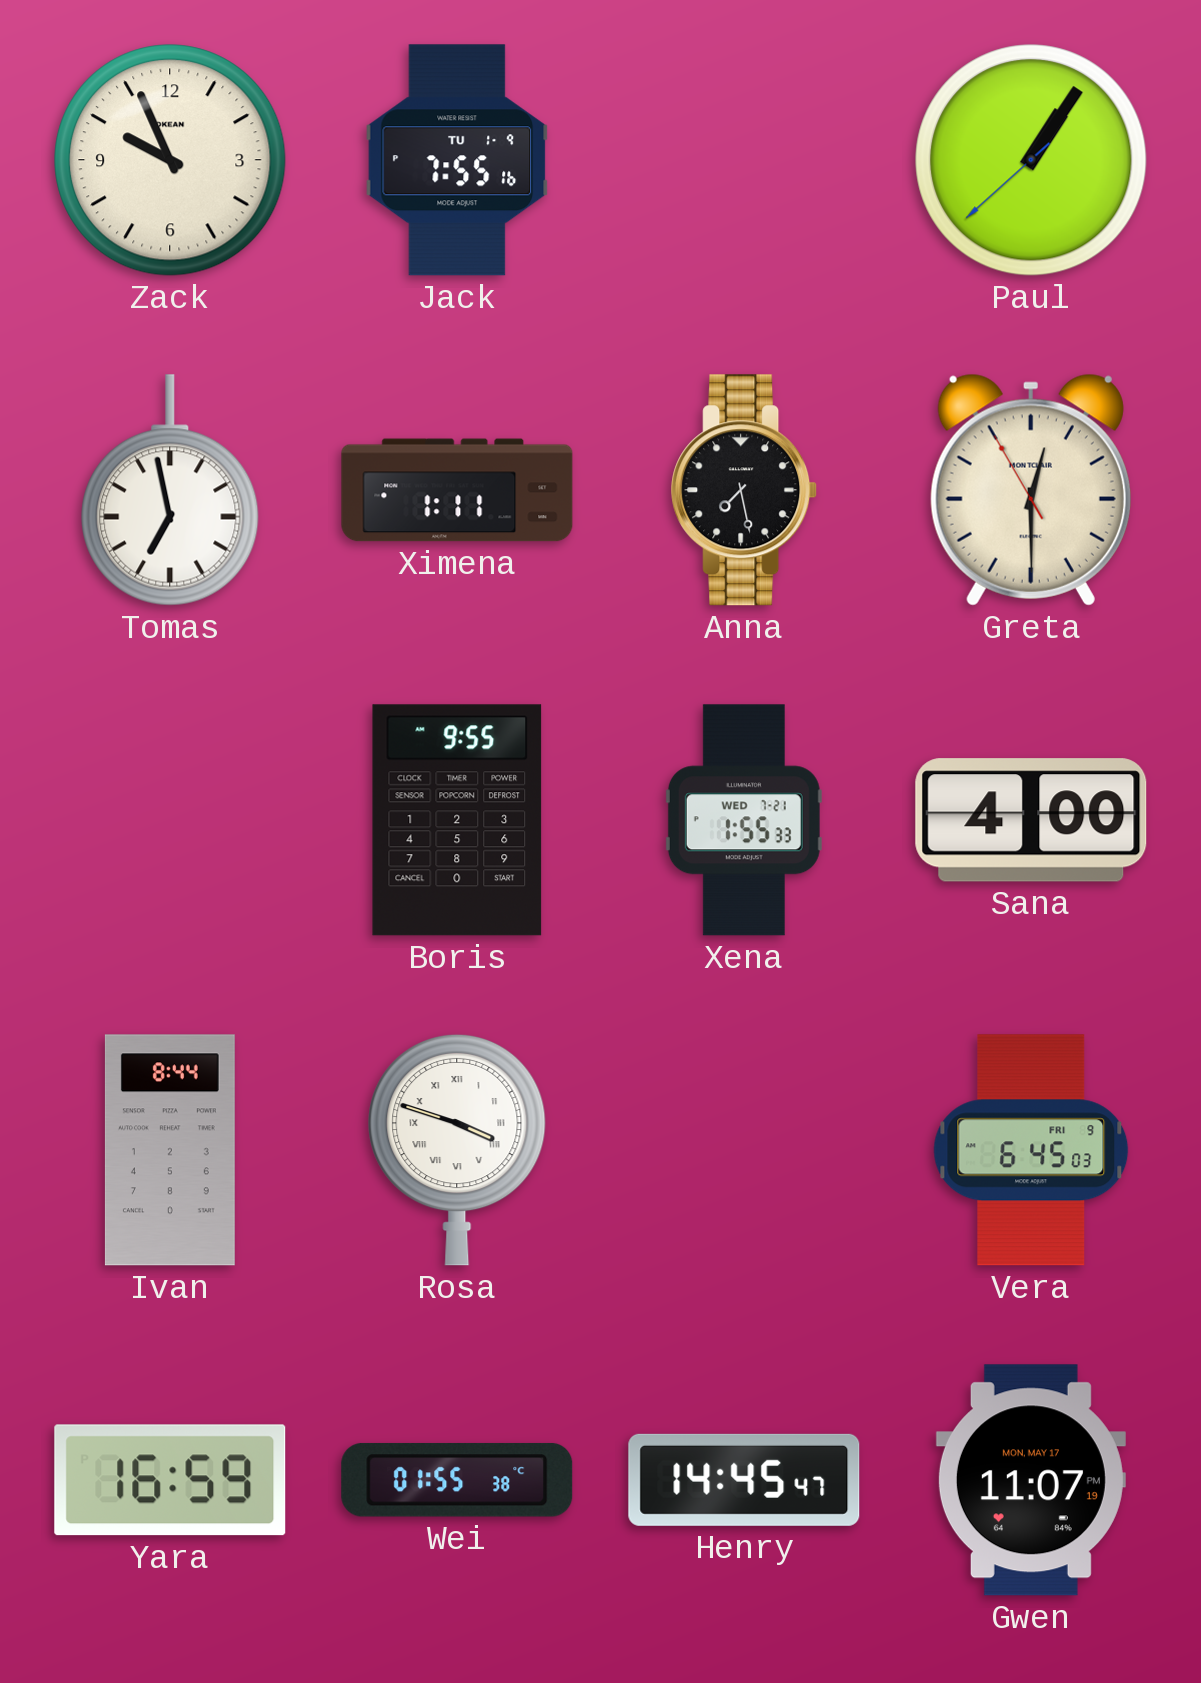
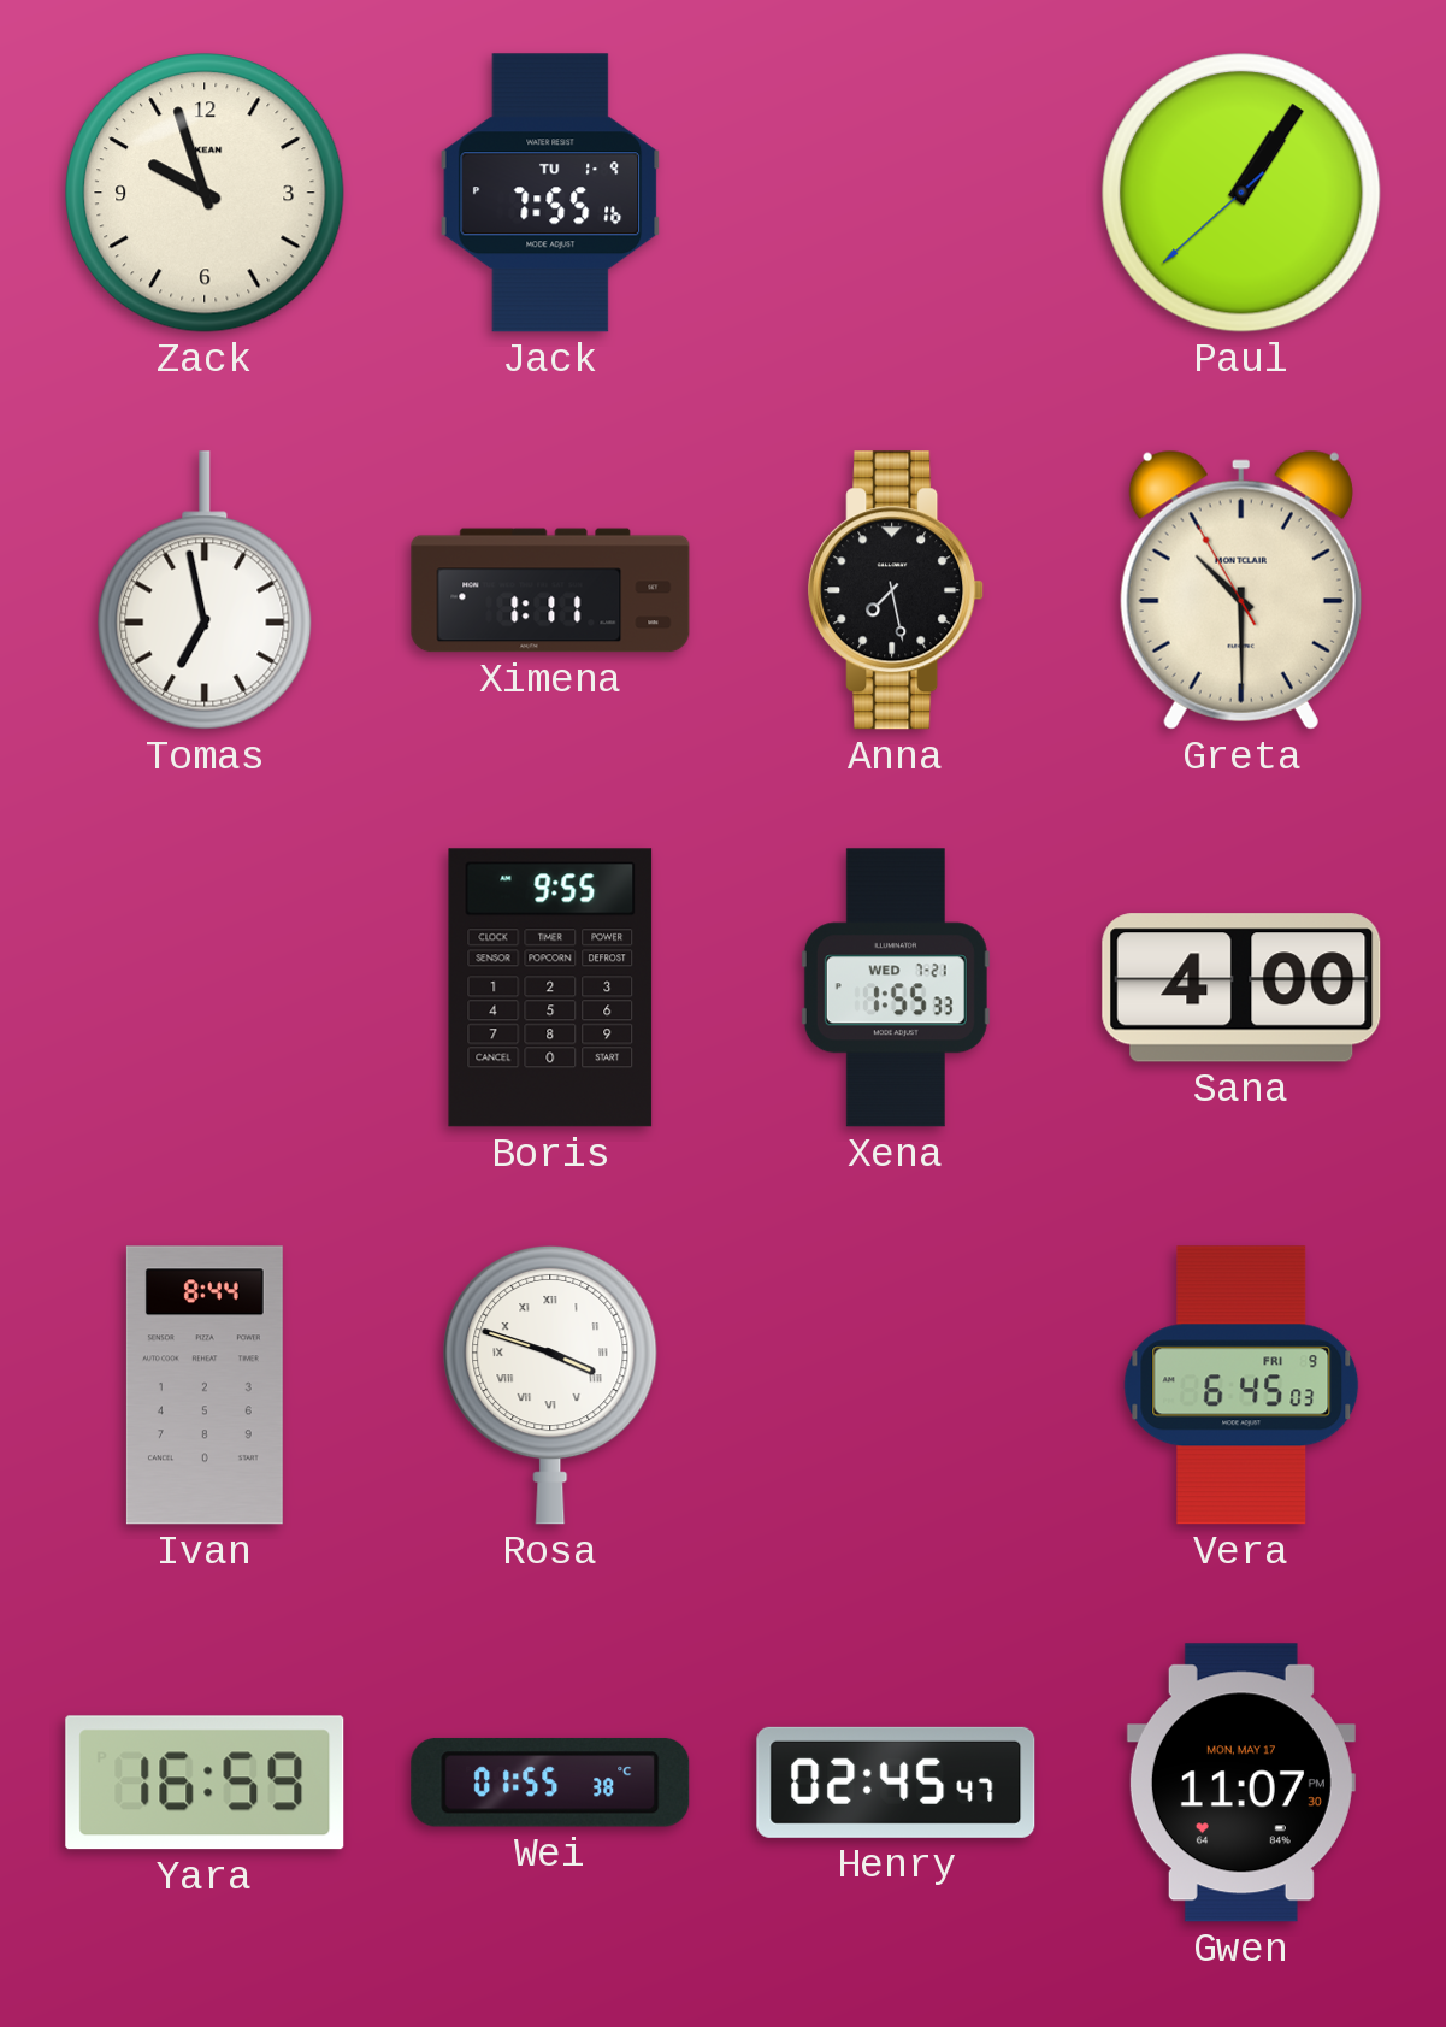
Zack: 9:56 -> 9:57
Greta: 12:29 -> 10:29
Henry: 14:45 -> 02:45
Gwen: 11:07:19 PM -> 11:07:30 PM
